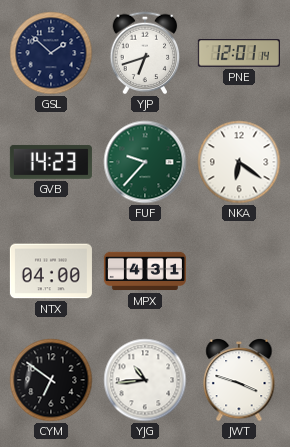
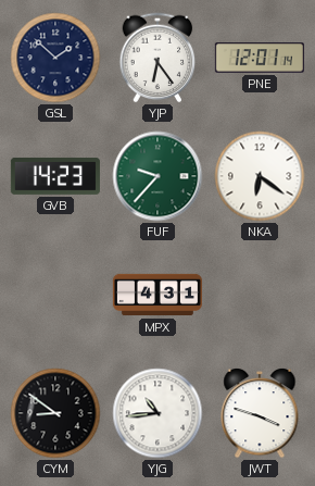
YJP: 6:42 -> 6:24
NTX: 04:00 -> none
CYM: 6:51 -> 8:51
